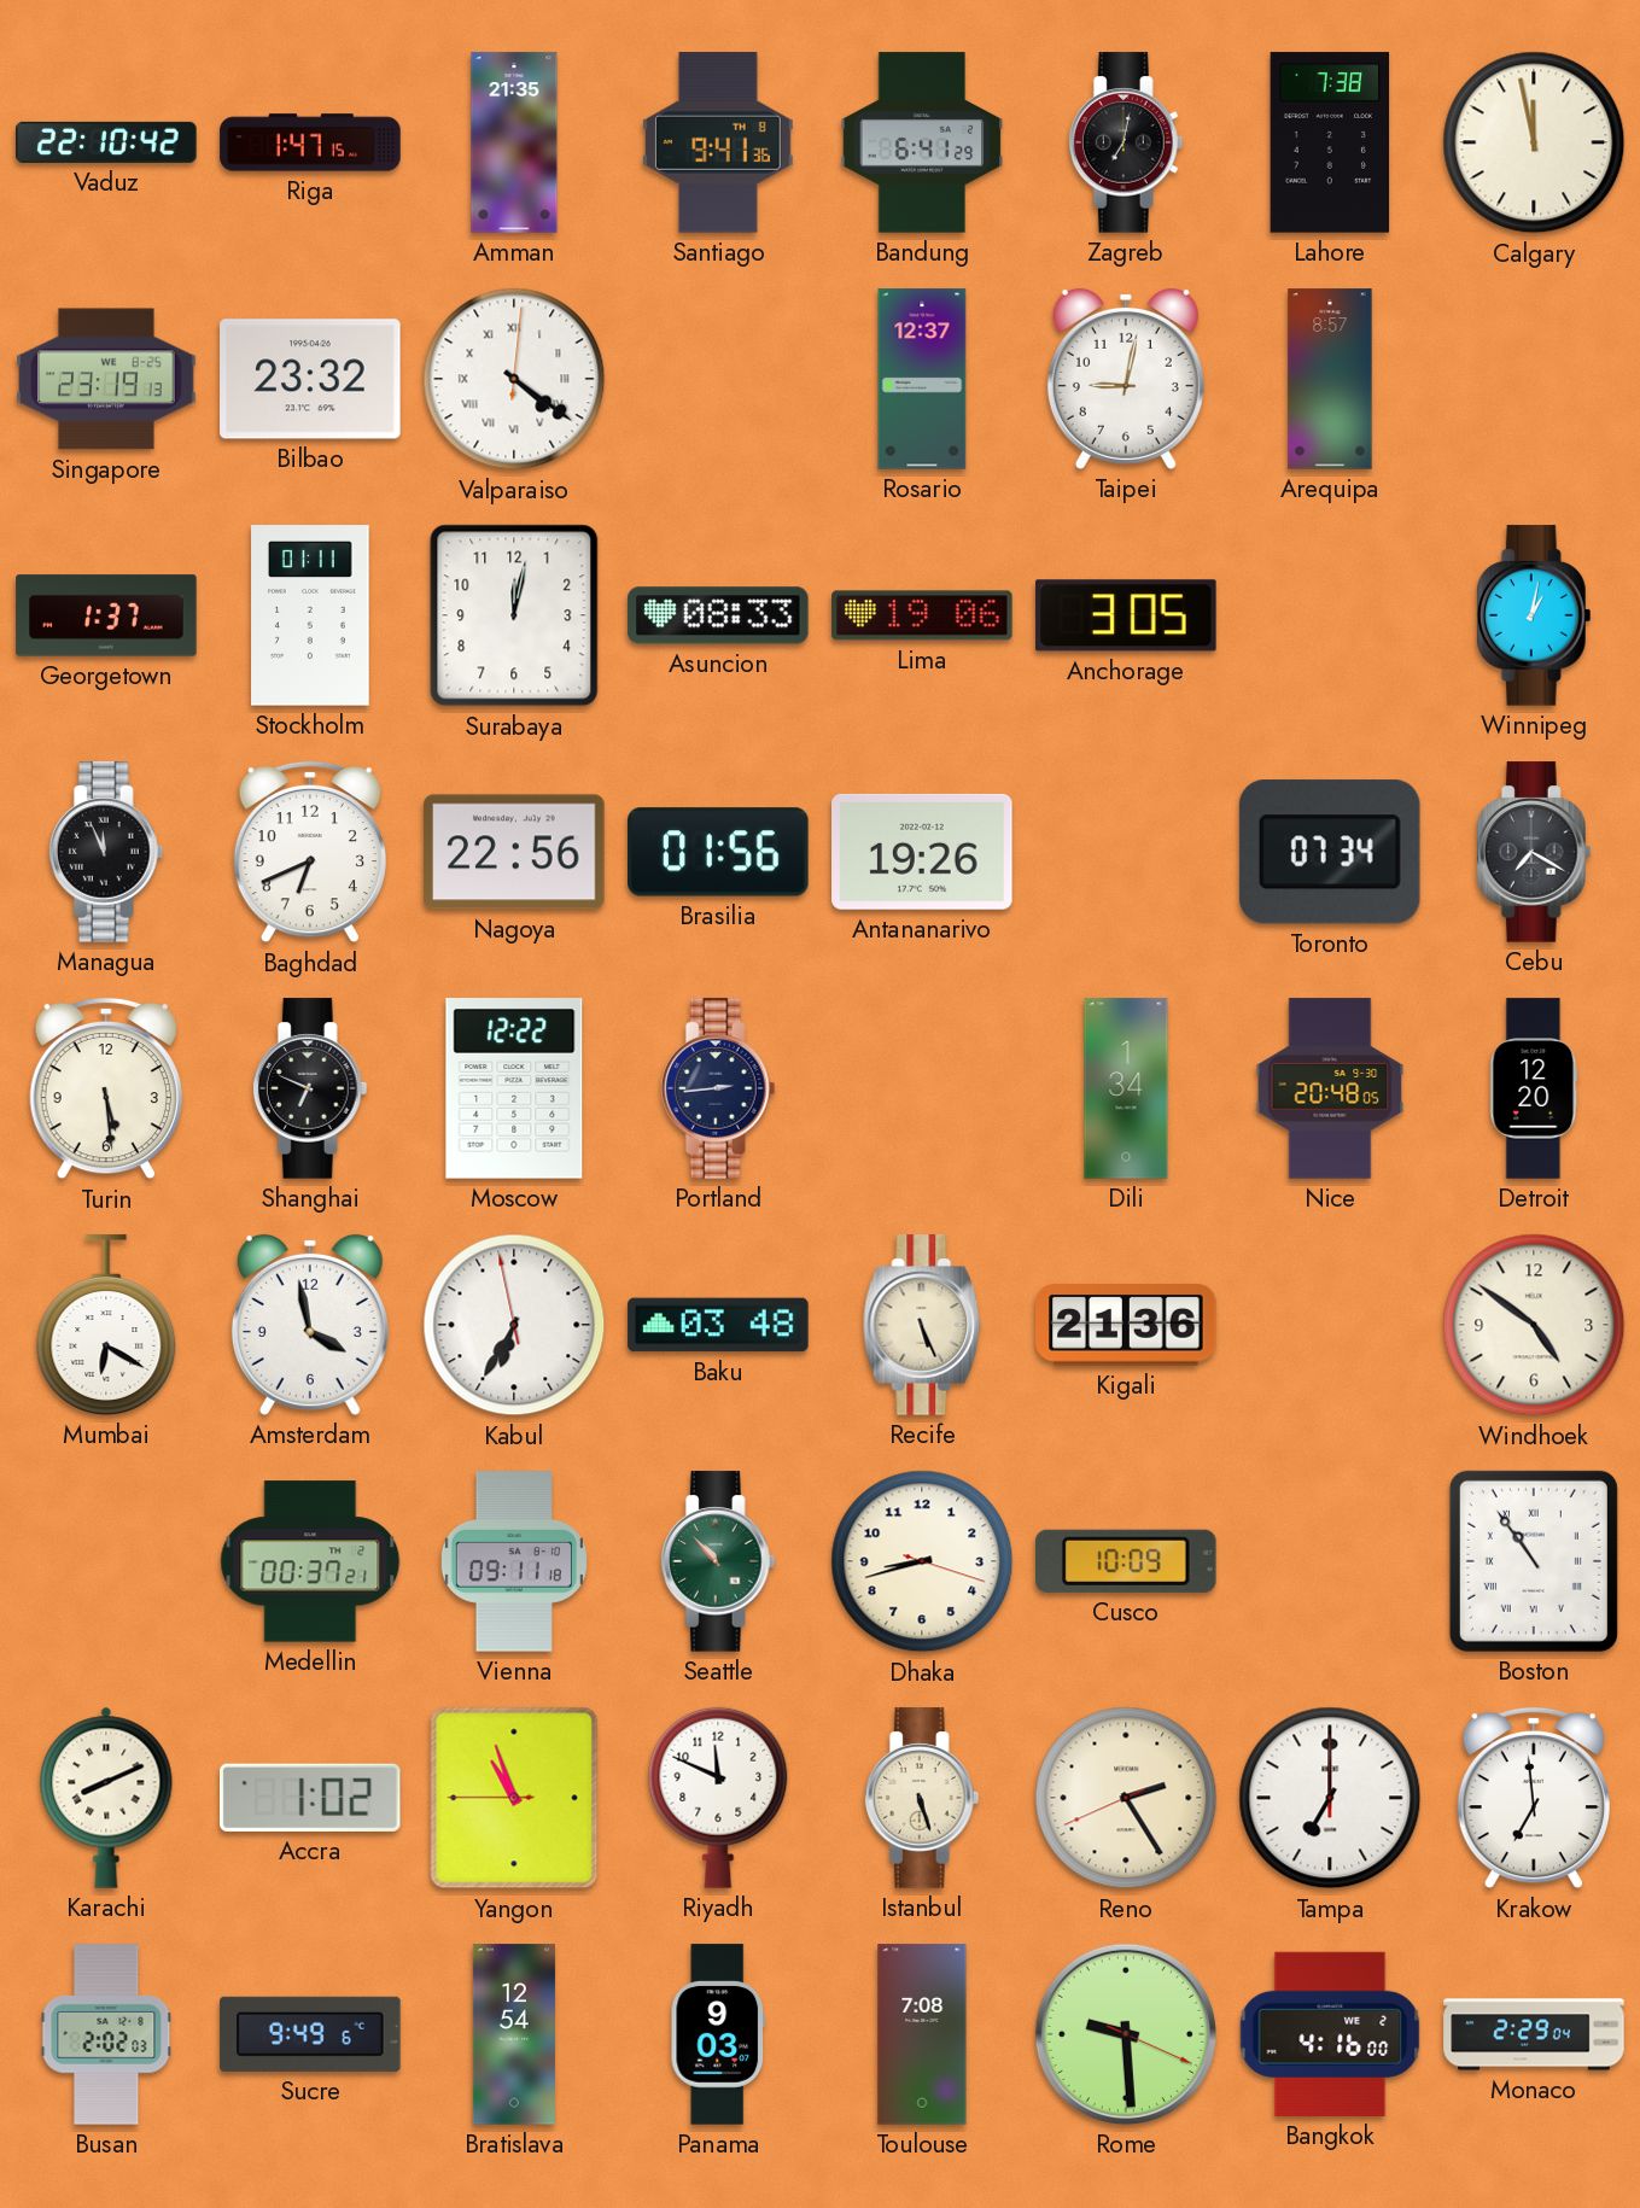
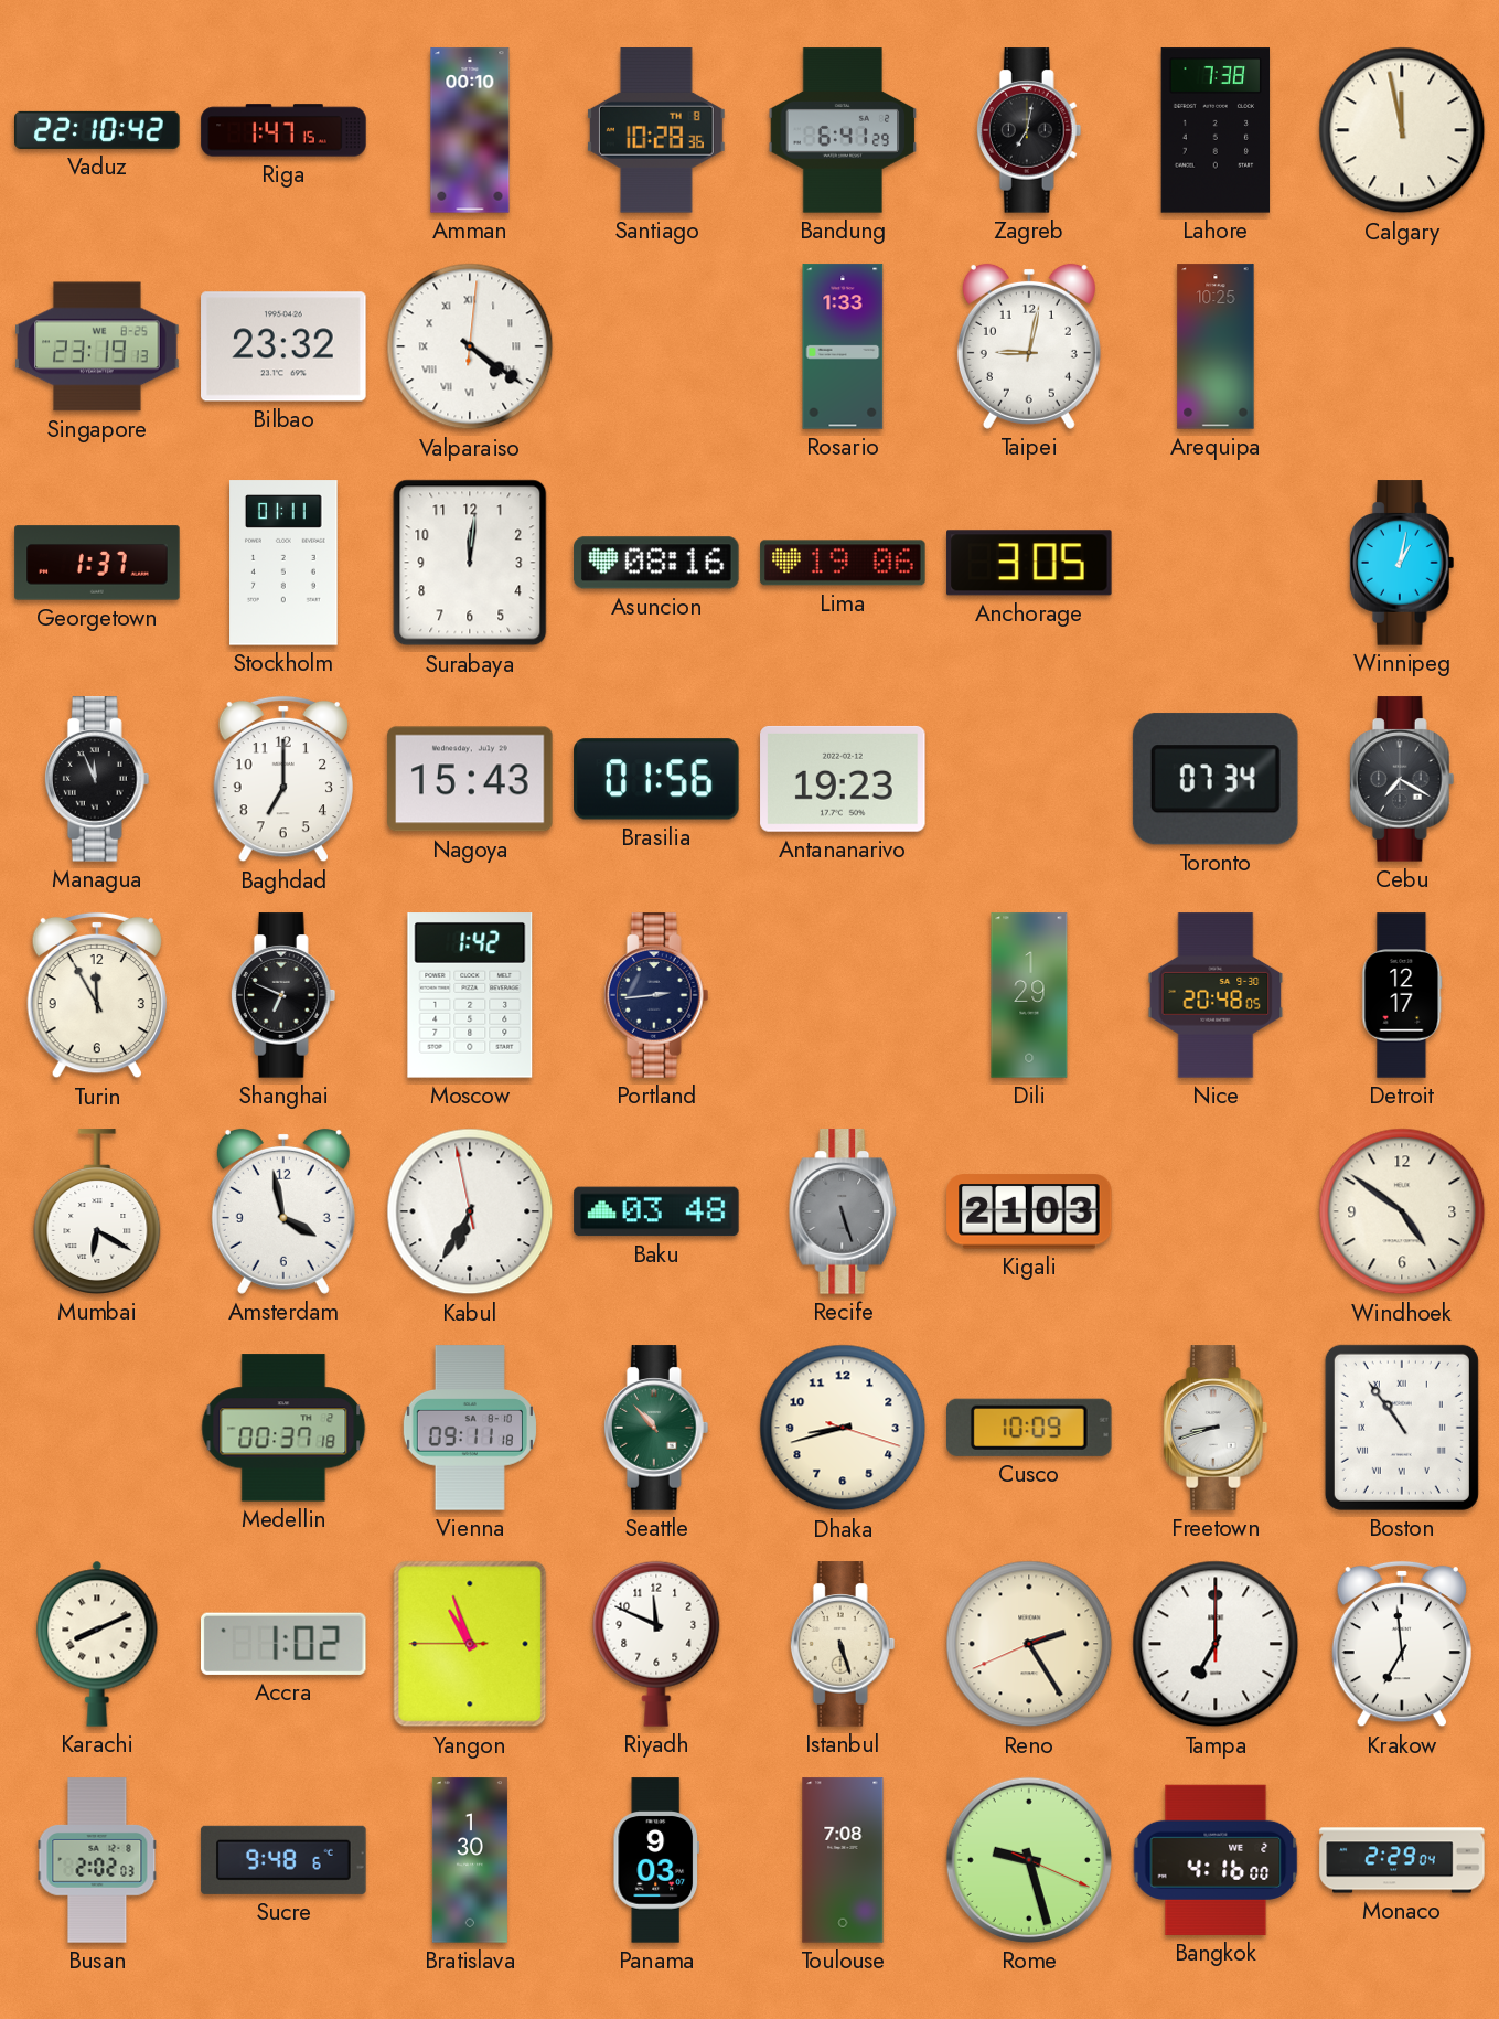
Amman: 21:35 -> 00:10
Santiago: 9:41 -> 10:28
Rosario: 12:37 -> 1:33
Arequipa: 8:57 -> 10:25
Surabaya: 12:02 -> 12:01
Asuncion: 08:33 -> 08:16
Baghdad: 6:41 -> 7:00
Nagoya: 22:56 -> 15:43
Antananarivo: 19:26 -> 19:23
Turin: 5:29 -> 11:55
Moscow: 12:22 -> 1:42
Dili: 1:34 -> 1:29
Detroit: 12:20 -> 12:17
Recife: 5:26 -> 5:27
Recife dial: cream -> grey
Kigali: 21:36 -> 21:03
Medellin: 00:37:21 -> 00:37:18
Freetown: none -> 8:42
Sucre: 9:49 -> 9:48
Bratislava: 12:54 -> 1:30
Rome: 9:29 -> 9:27
